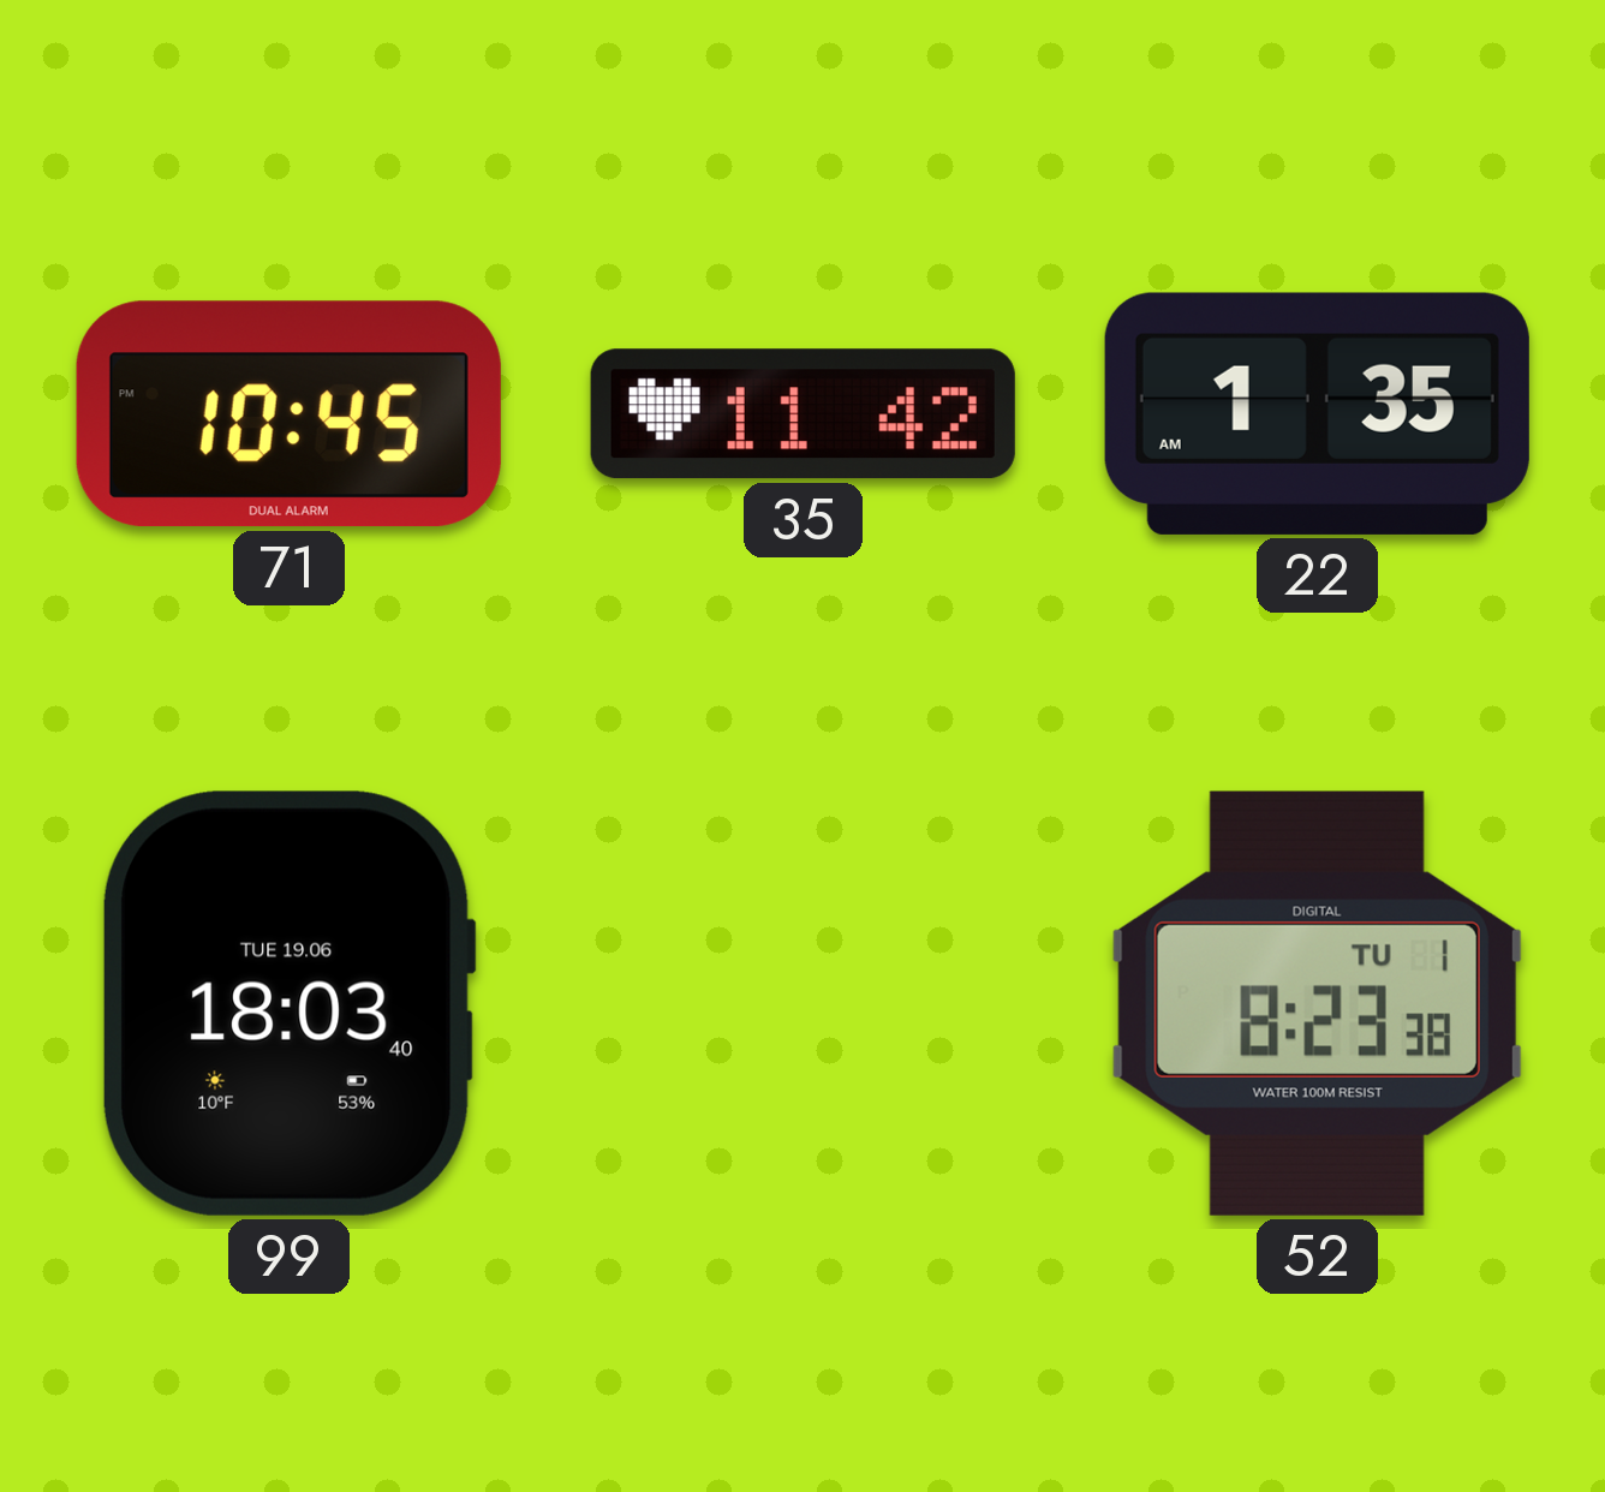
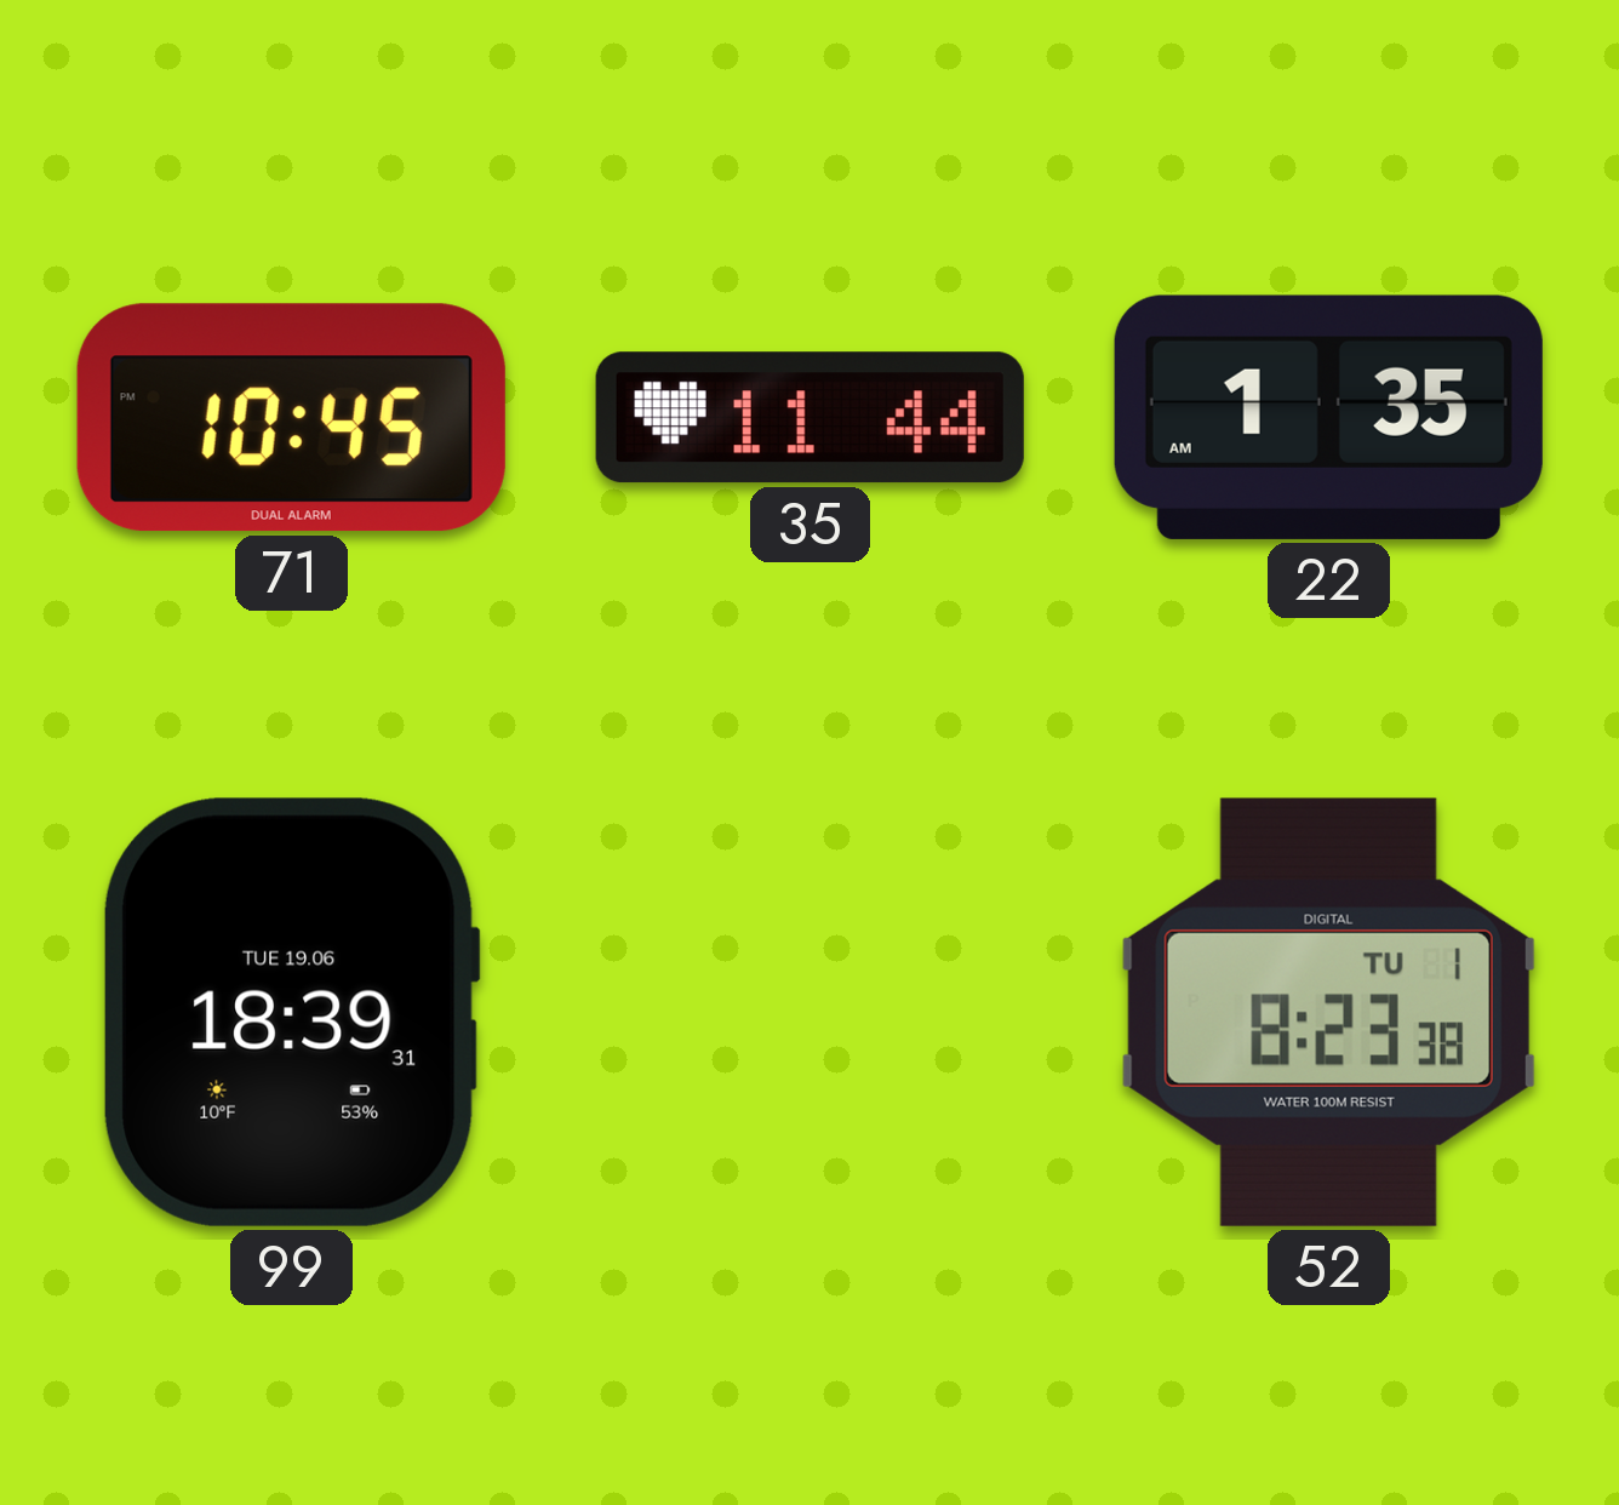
35: 11:42 -> 11:44
99: 18:03 -> 18:39
